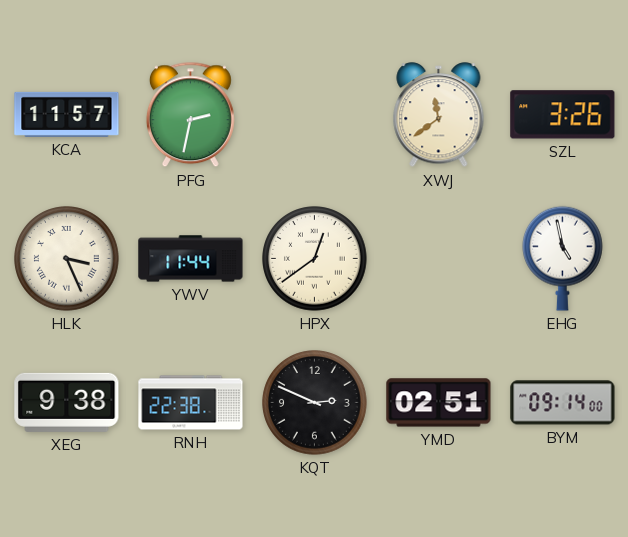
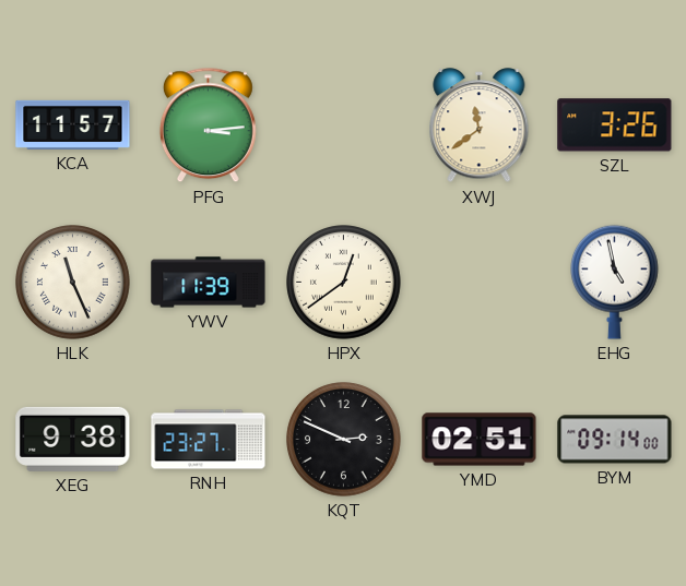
PFG: 2:32 -> 3:14
HLK: 3:26 -> 11:26
YWV: 11:44 -> 11:39
RNH: 22:38 -> 23:27
